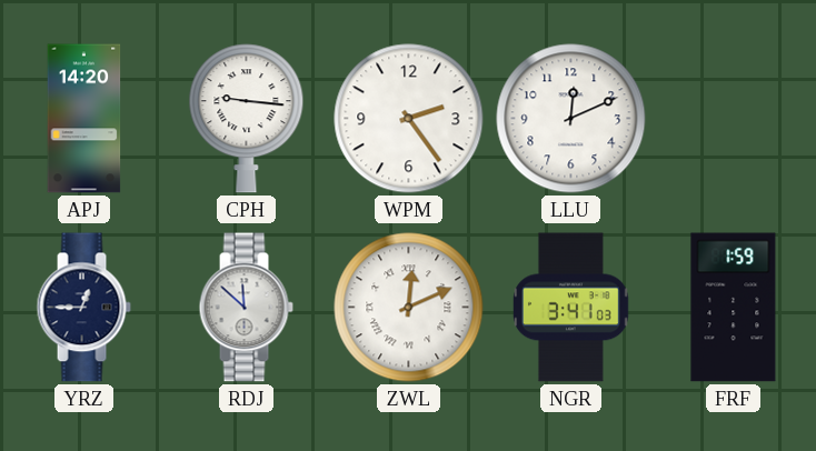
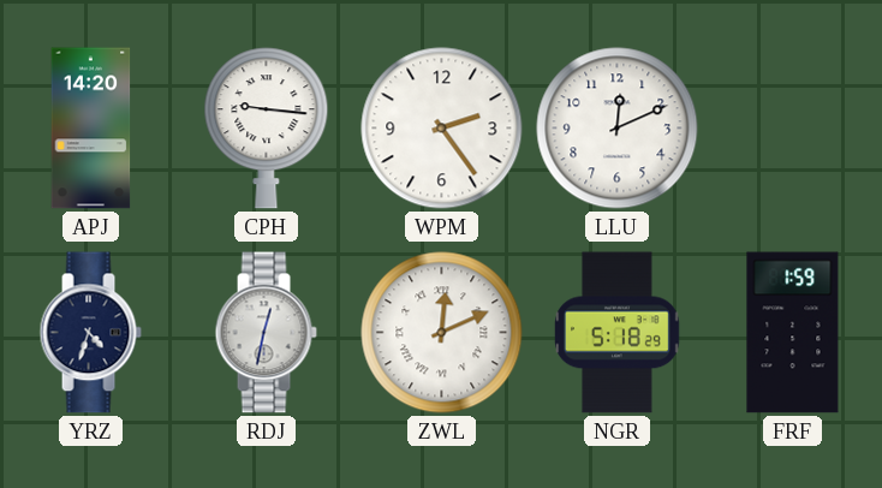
YRZ: 12:45 -> 4:33
RDJ: 11:52 -> 12:32
NGR: 3:41 -> 5:18
